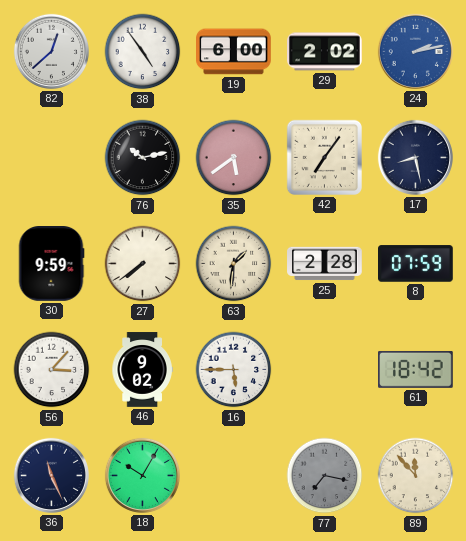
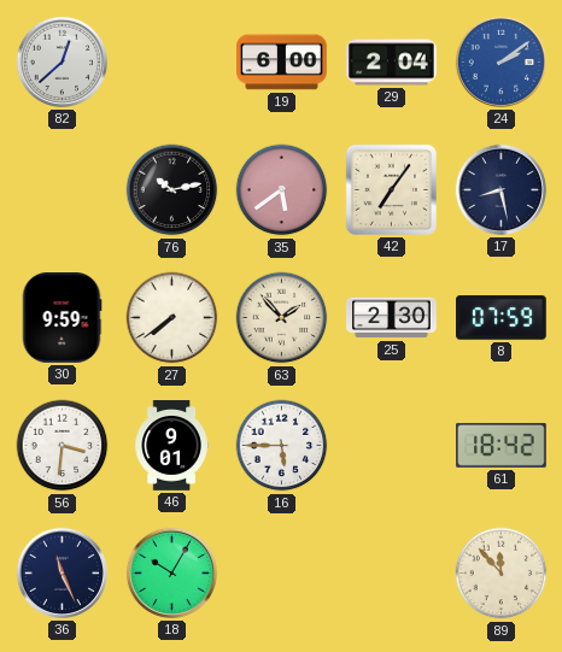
38: 4:54 -> none
29: 2:02 -> 2:04
24: 2:13 -> 2:09
63: 1:31 -> 1:53
25: 2:28 -> 2:30
56: 3:07 -> 3:31
46: 9:02 -> 9:01
77: 7:17 -> none
